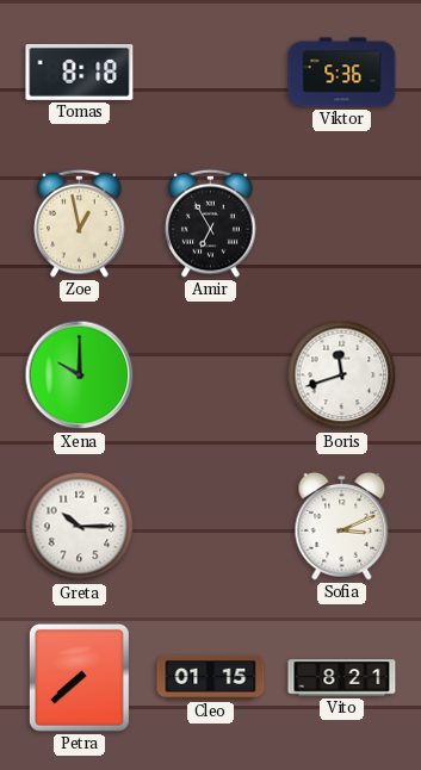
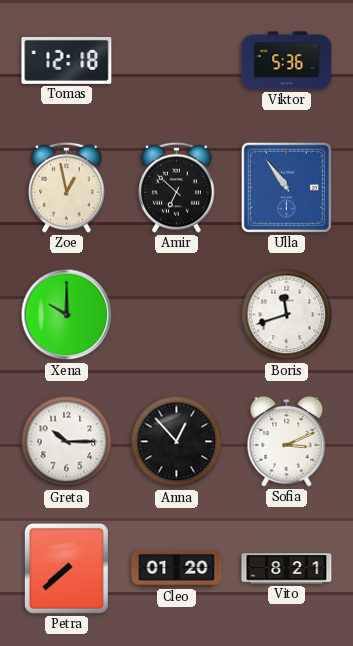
Tomas: 8:18 -> 12:18
Amir: 6:55 -> 6:52
Ulla: none -> 10:54
Anna: none -> 12:53
Cleo: 01:15 -> 01:20
